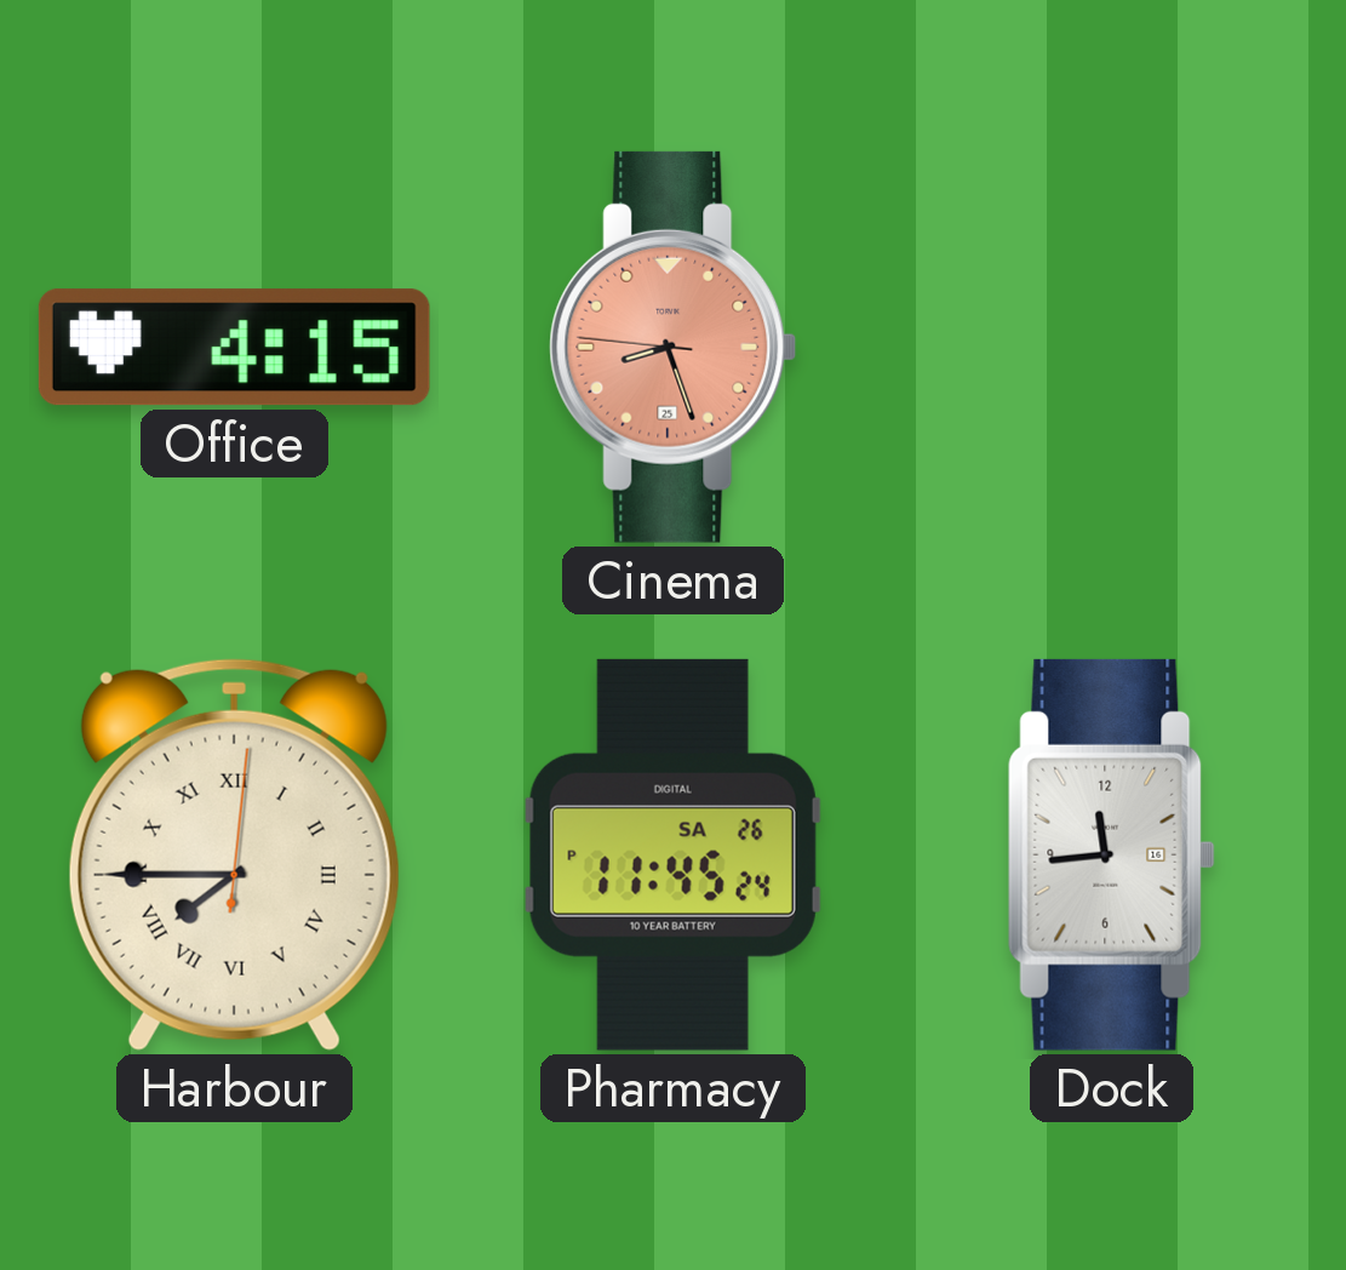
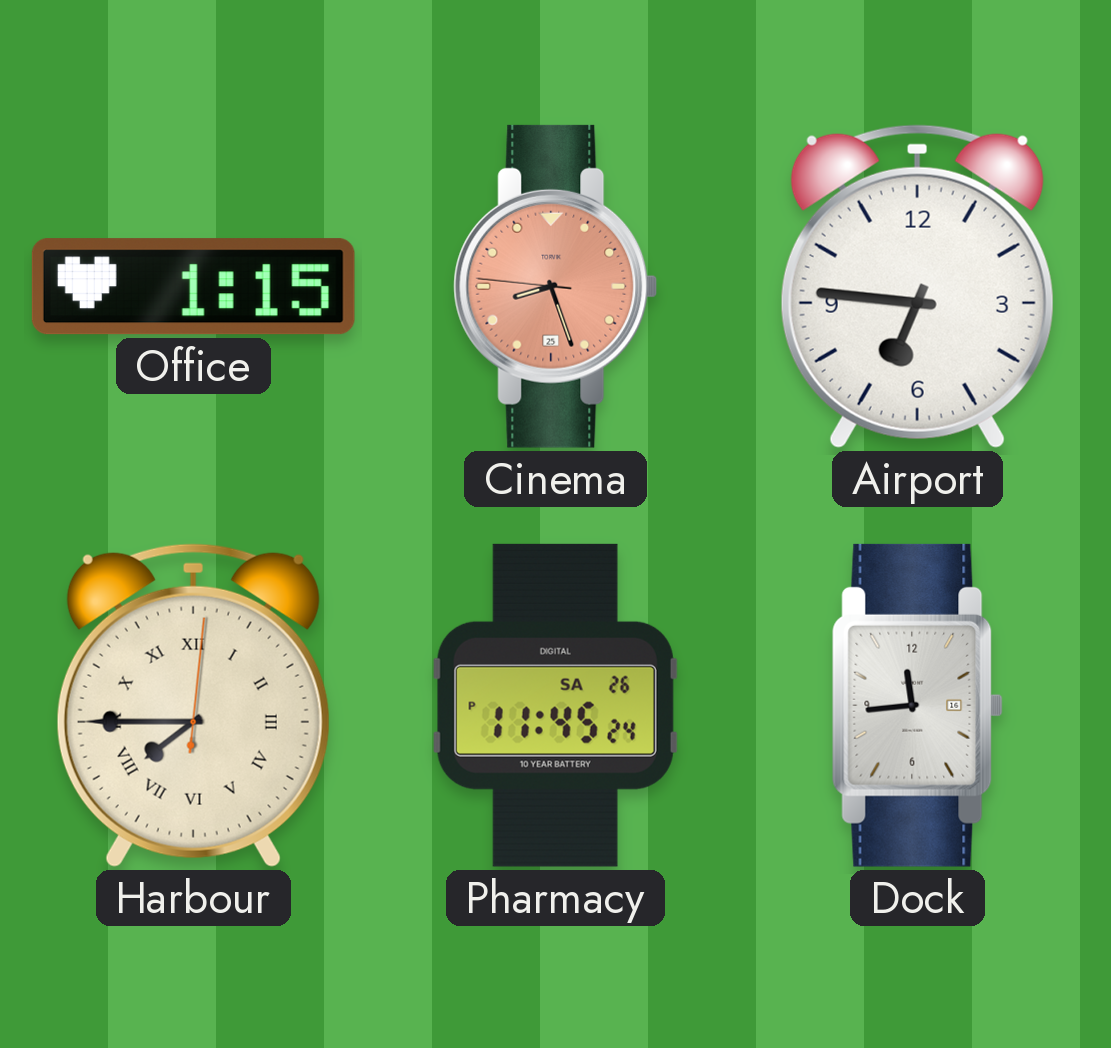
Office: 4:15 -> 1:15
Airport: none -> 6:46
